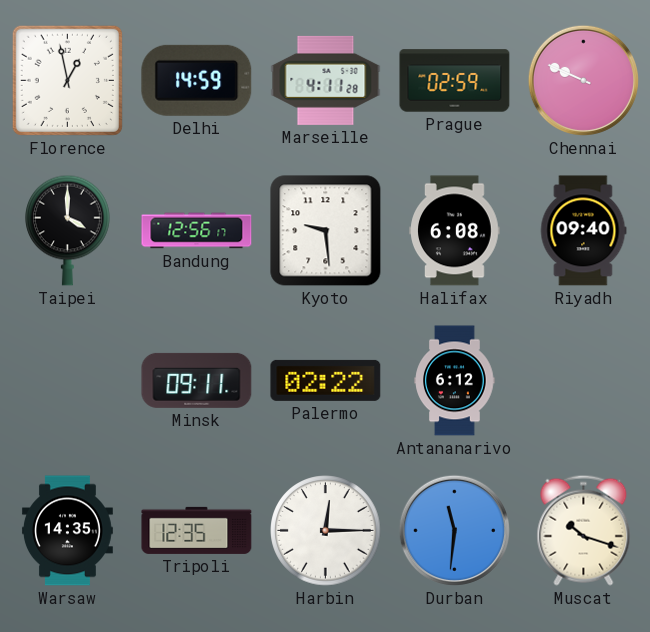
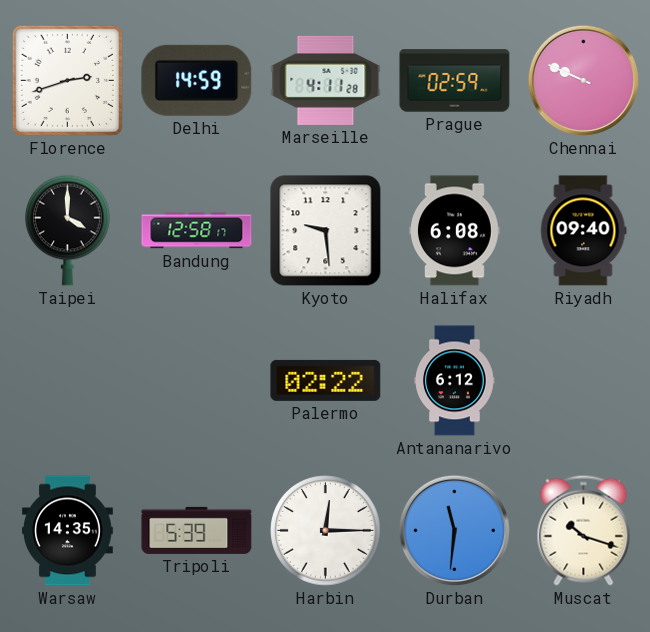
Florence: 12:58 -> 2:42
Bandung: 12:56 -> 12:58
Minsk: 09:11 -> none
Tripoli: 12:35 -> 5:39
